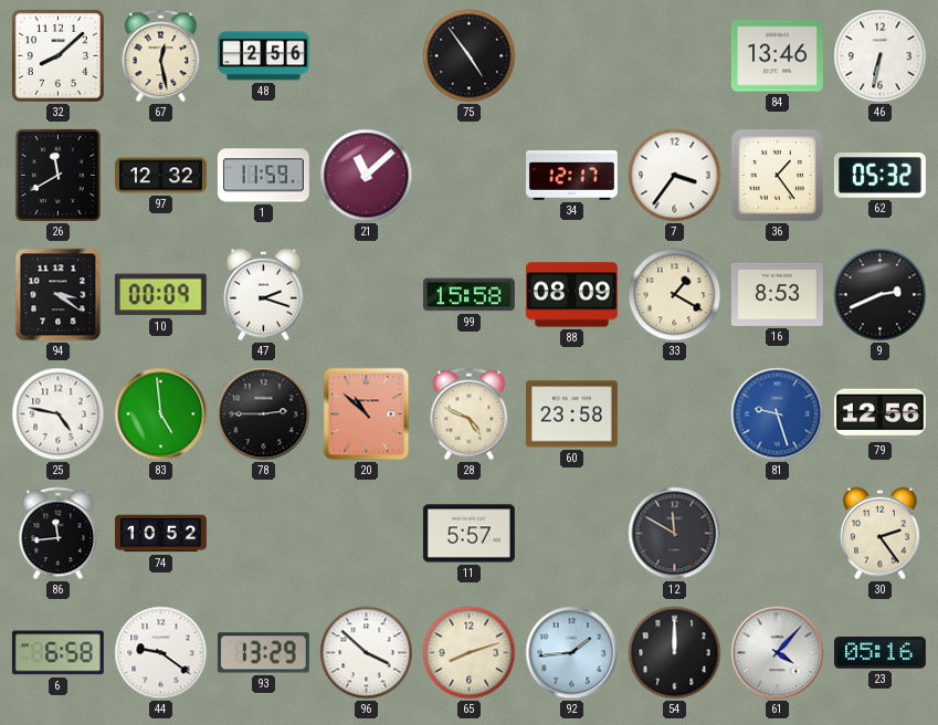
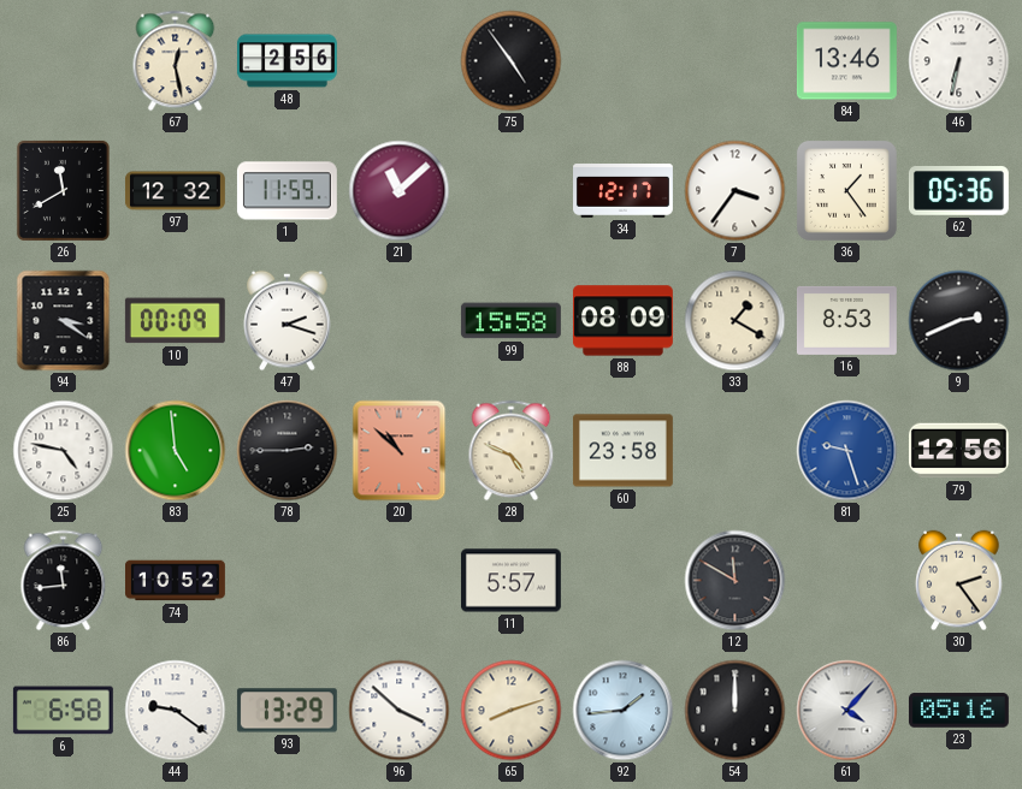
32: 8:08 -> none
62: 05:32 -> 05:36
